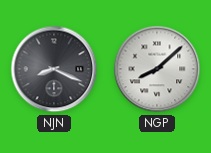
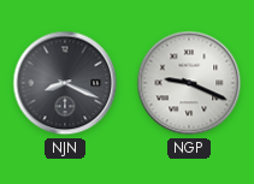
NGP: 8:08 -> 9:19
